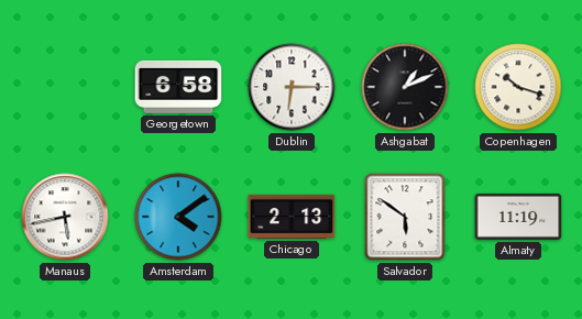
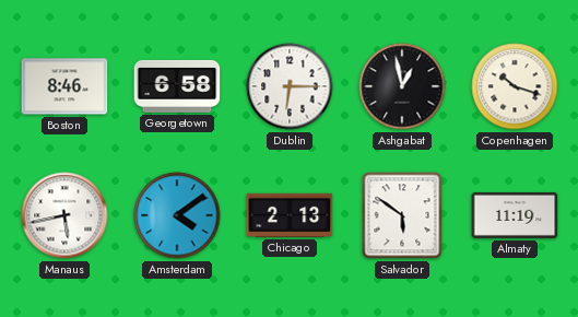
Boston: none -> 8:46
Ashgabat: 1:11 -> 12:58
